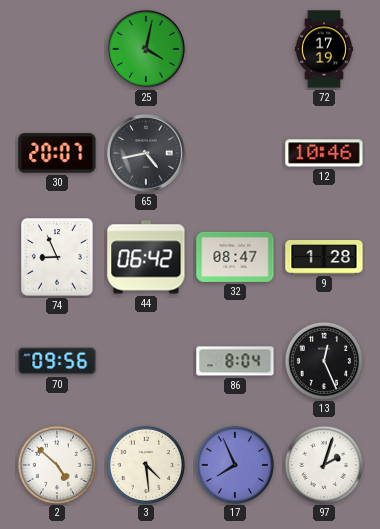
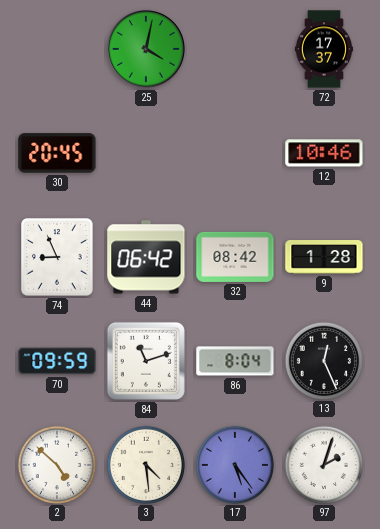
72: 17:19 -> 17:37
30: 20:07 -> 20:45
65: 4:43 -> none
32: 08:47 -> 08:42
70: 09:56 -> 09:59
84: none -> 11:12
17: 7:56 -> 5:24
